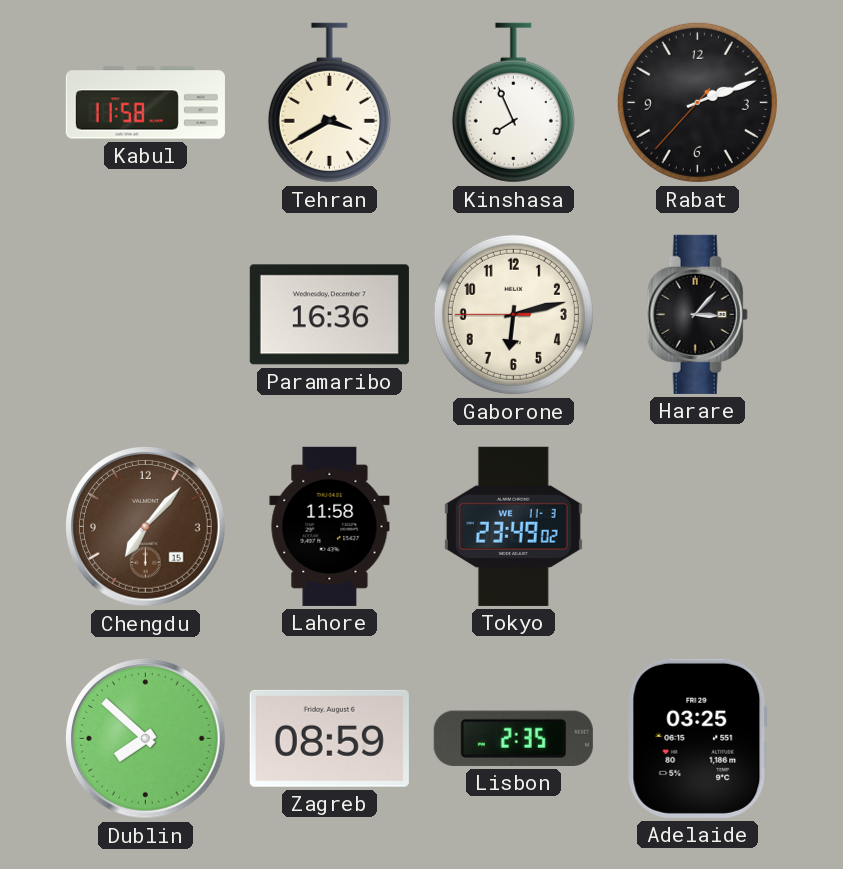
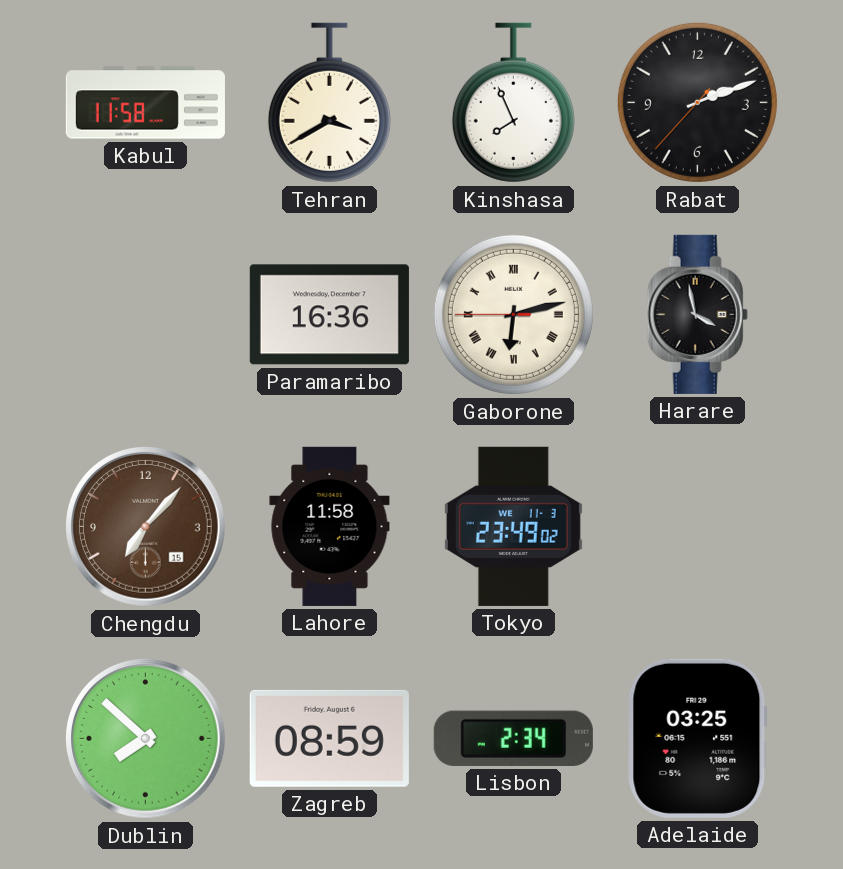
Gaborone numerals: Arabic -> Roman
Harare: 3:07 -> 3:58
Lisbon: 2:35 -> 2:34
